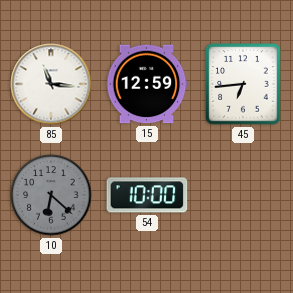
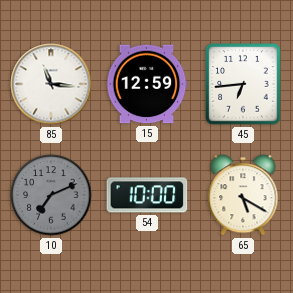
10: 6:22 -> 7:11
65: none -> 5:20
